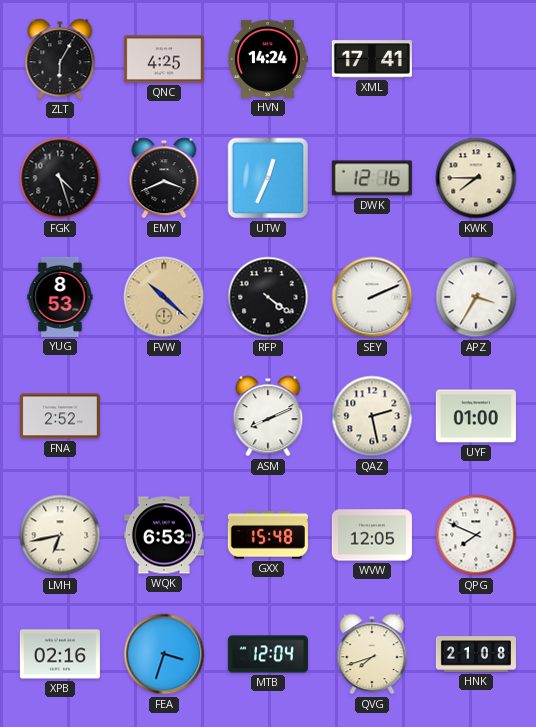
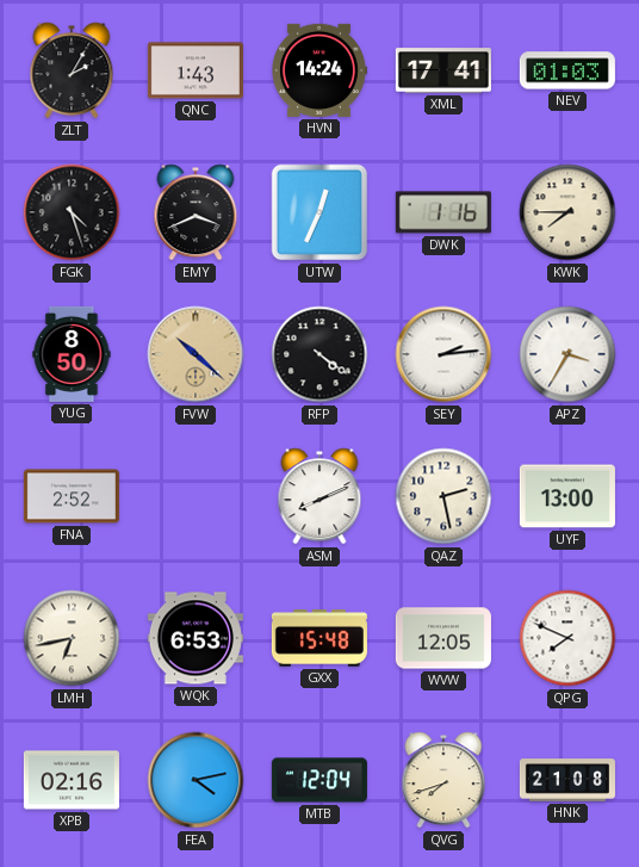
ZLT: 6:05 -> 2:05
QNC: 4:25 -> 1:43
NEV: none -> 01:03
DWK: 12:16 -> 1:16
YUG: 8:53 -> 8:50
SEY: 2:11 -> 2:14
UYF: 01:00 -> 13:00
FEA: 3:33 -> 4:13
